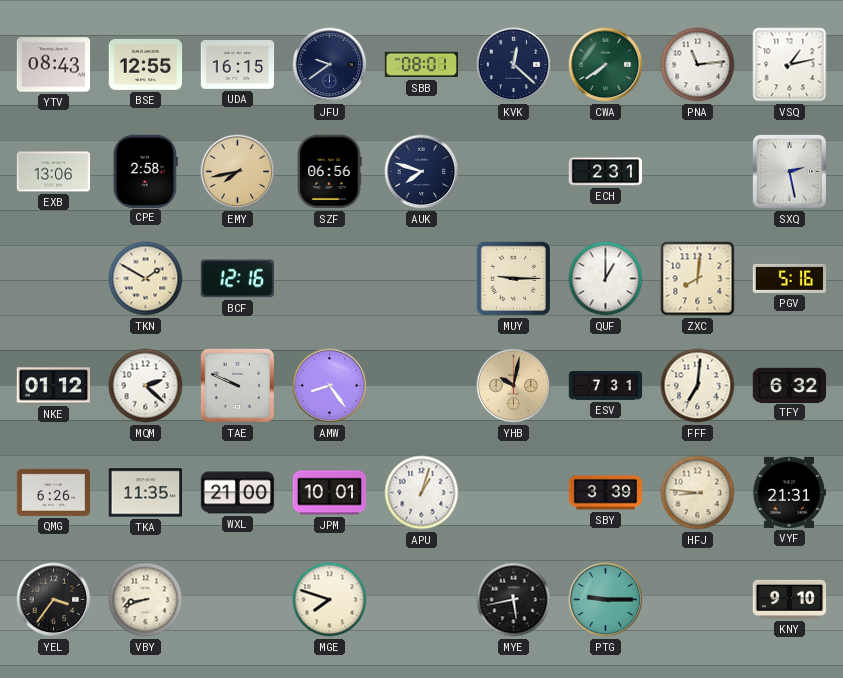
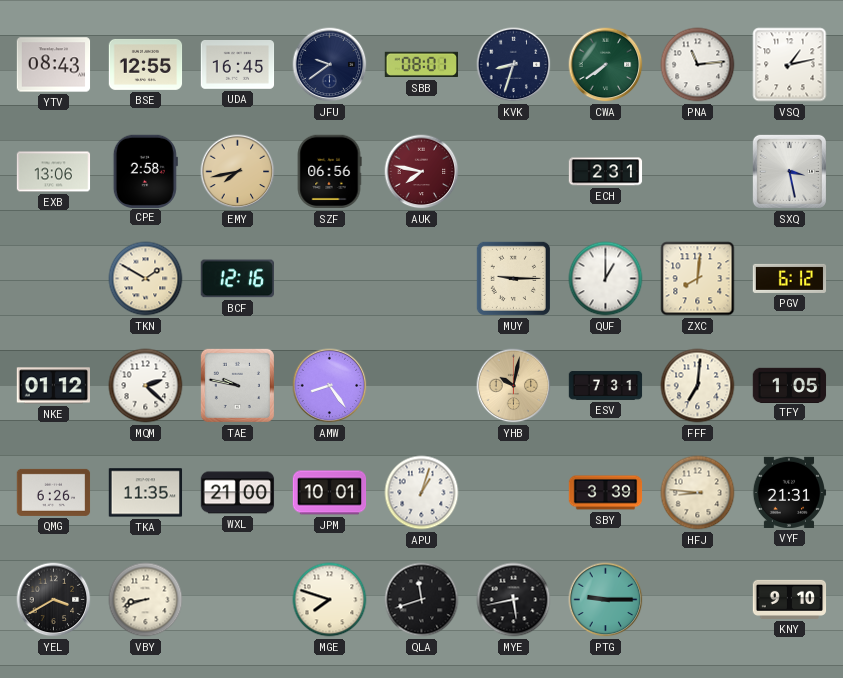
UDA: 16:15 -> 16:45
KVK: 12:22 -> 8:33
AUK: 7:48 -> 7:47
AUK dial: navy -> burgundy
SXQ: 2:28 -> 3:28
PGV: 5:16 -> 6:12
TAE: 9:49 -> 9:47
TFY: 6:32 -> 1:05
YEL: 3:36 -> 3:40
QLA: none -> 11:42
